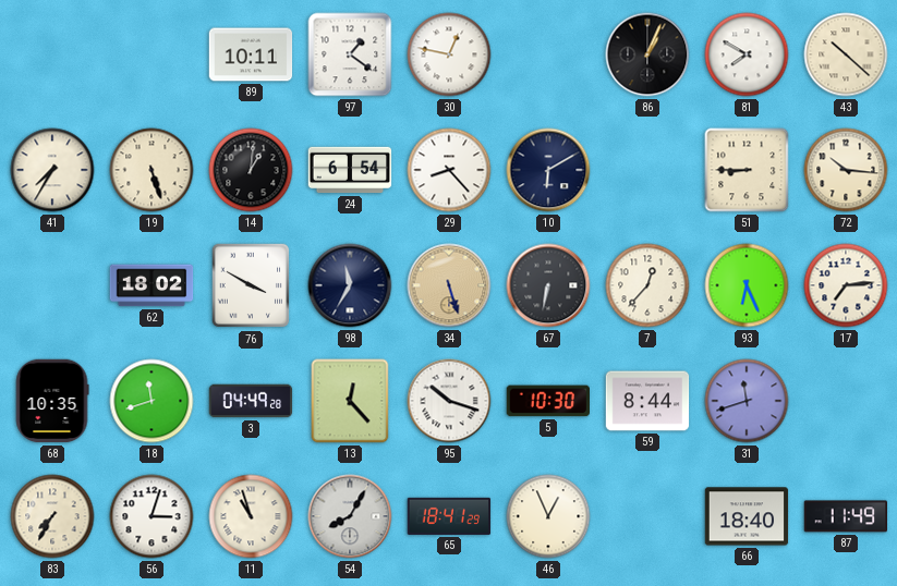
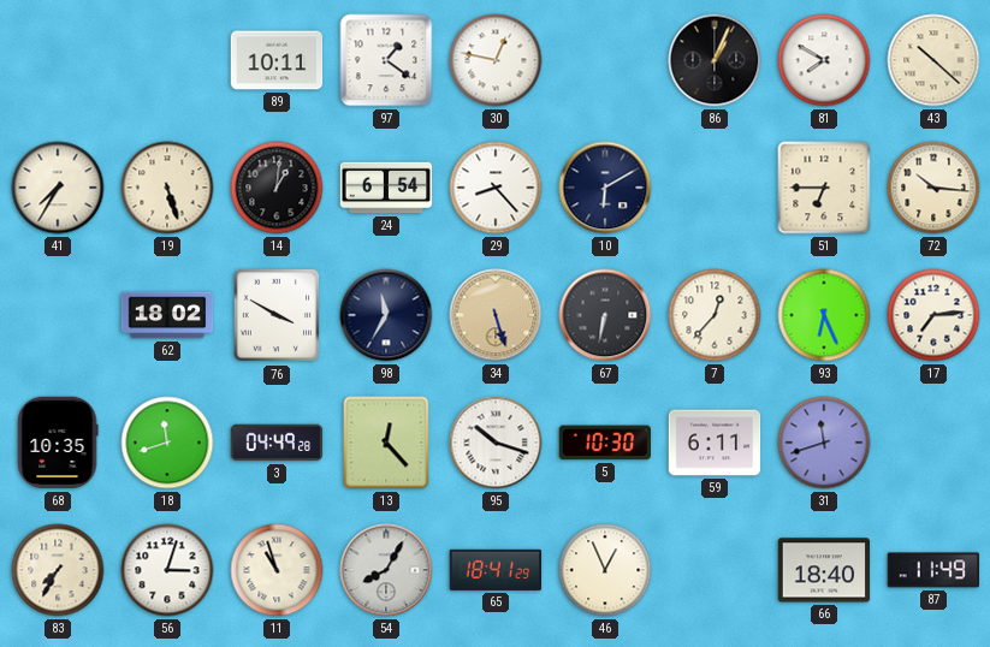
51: 8:45 -> 6:45
59: 8:44 -> 6:11
